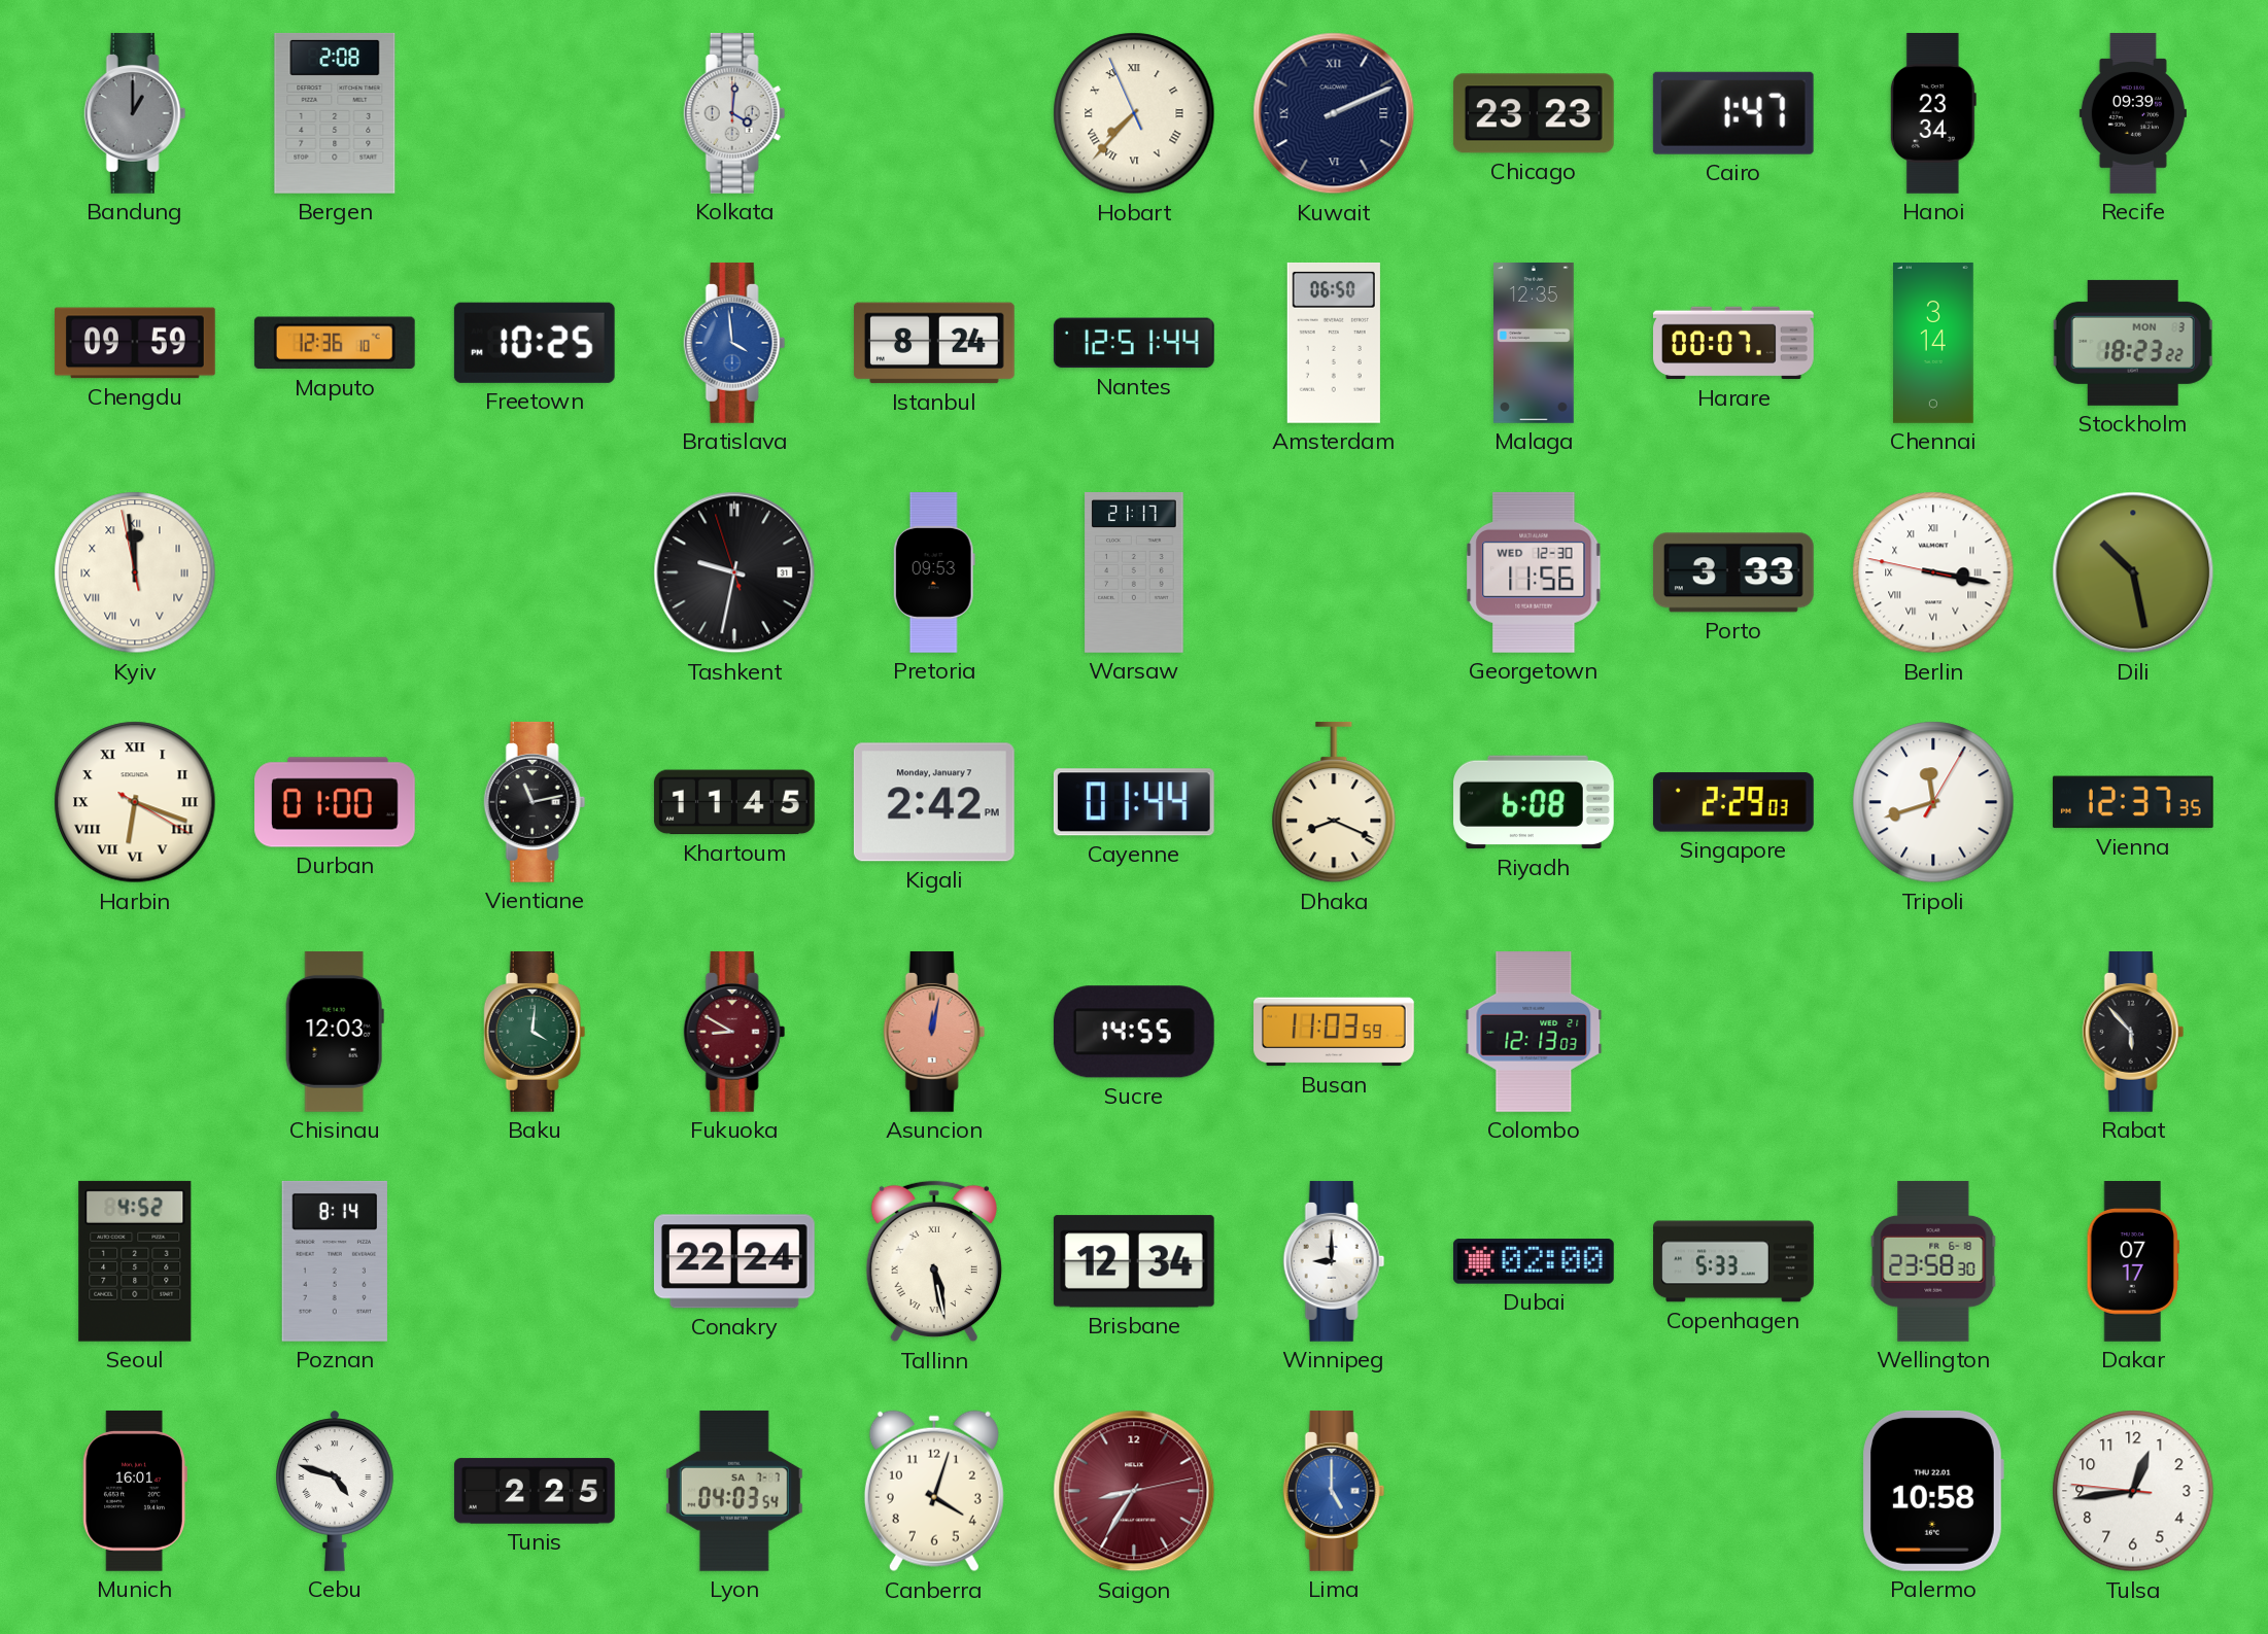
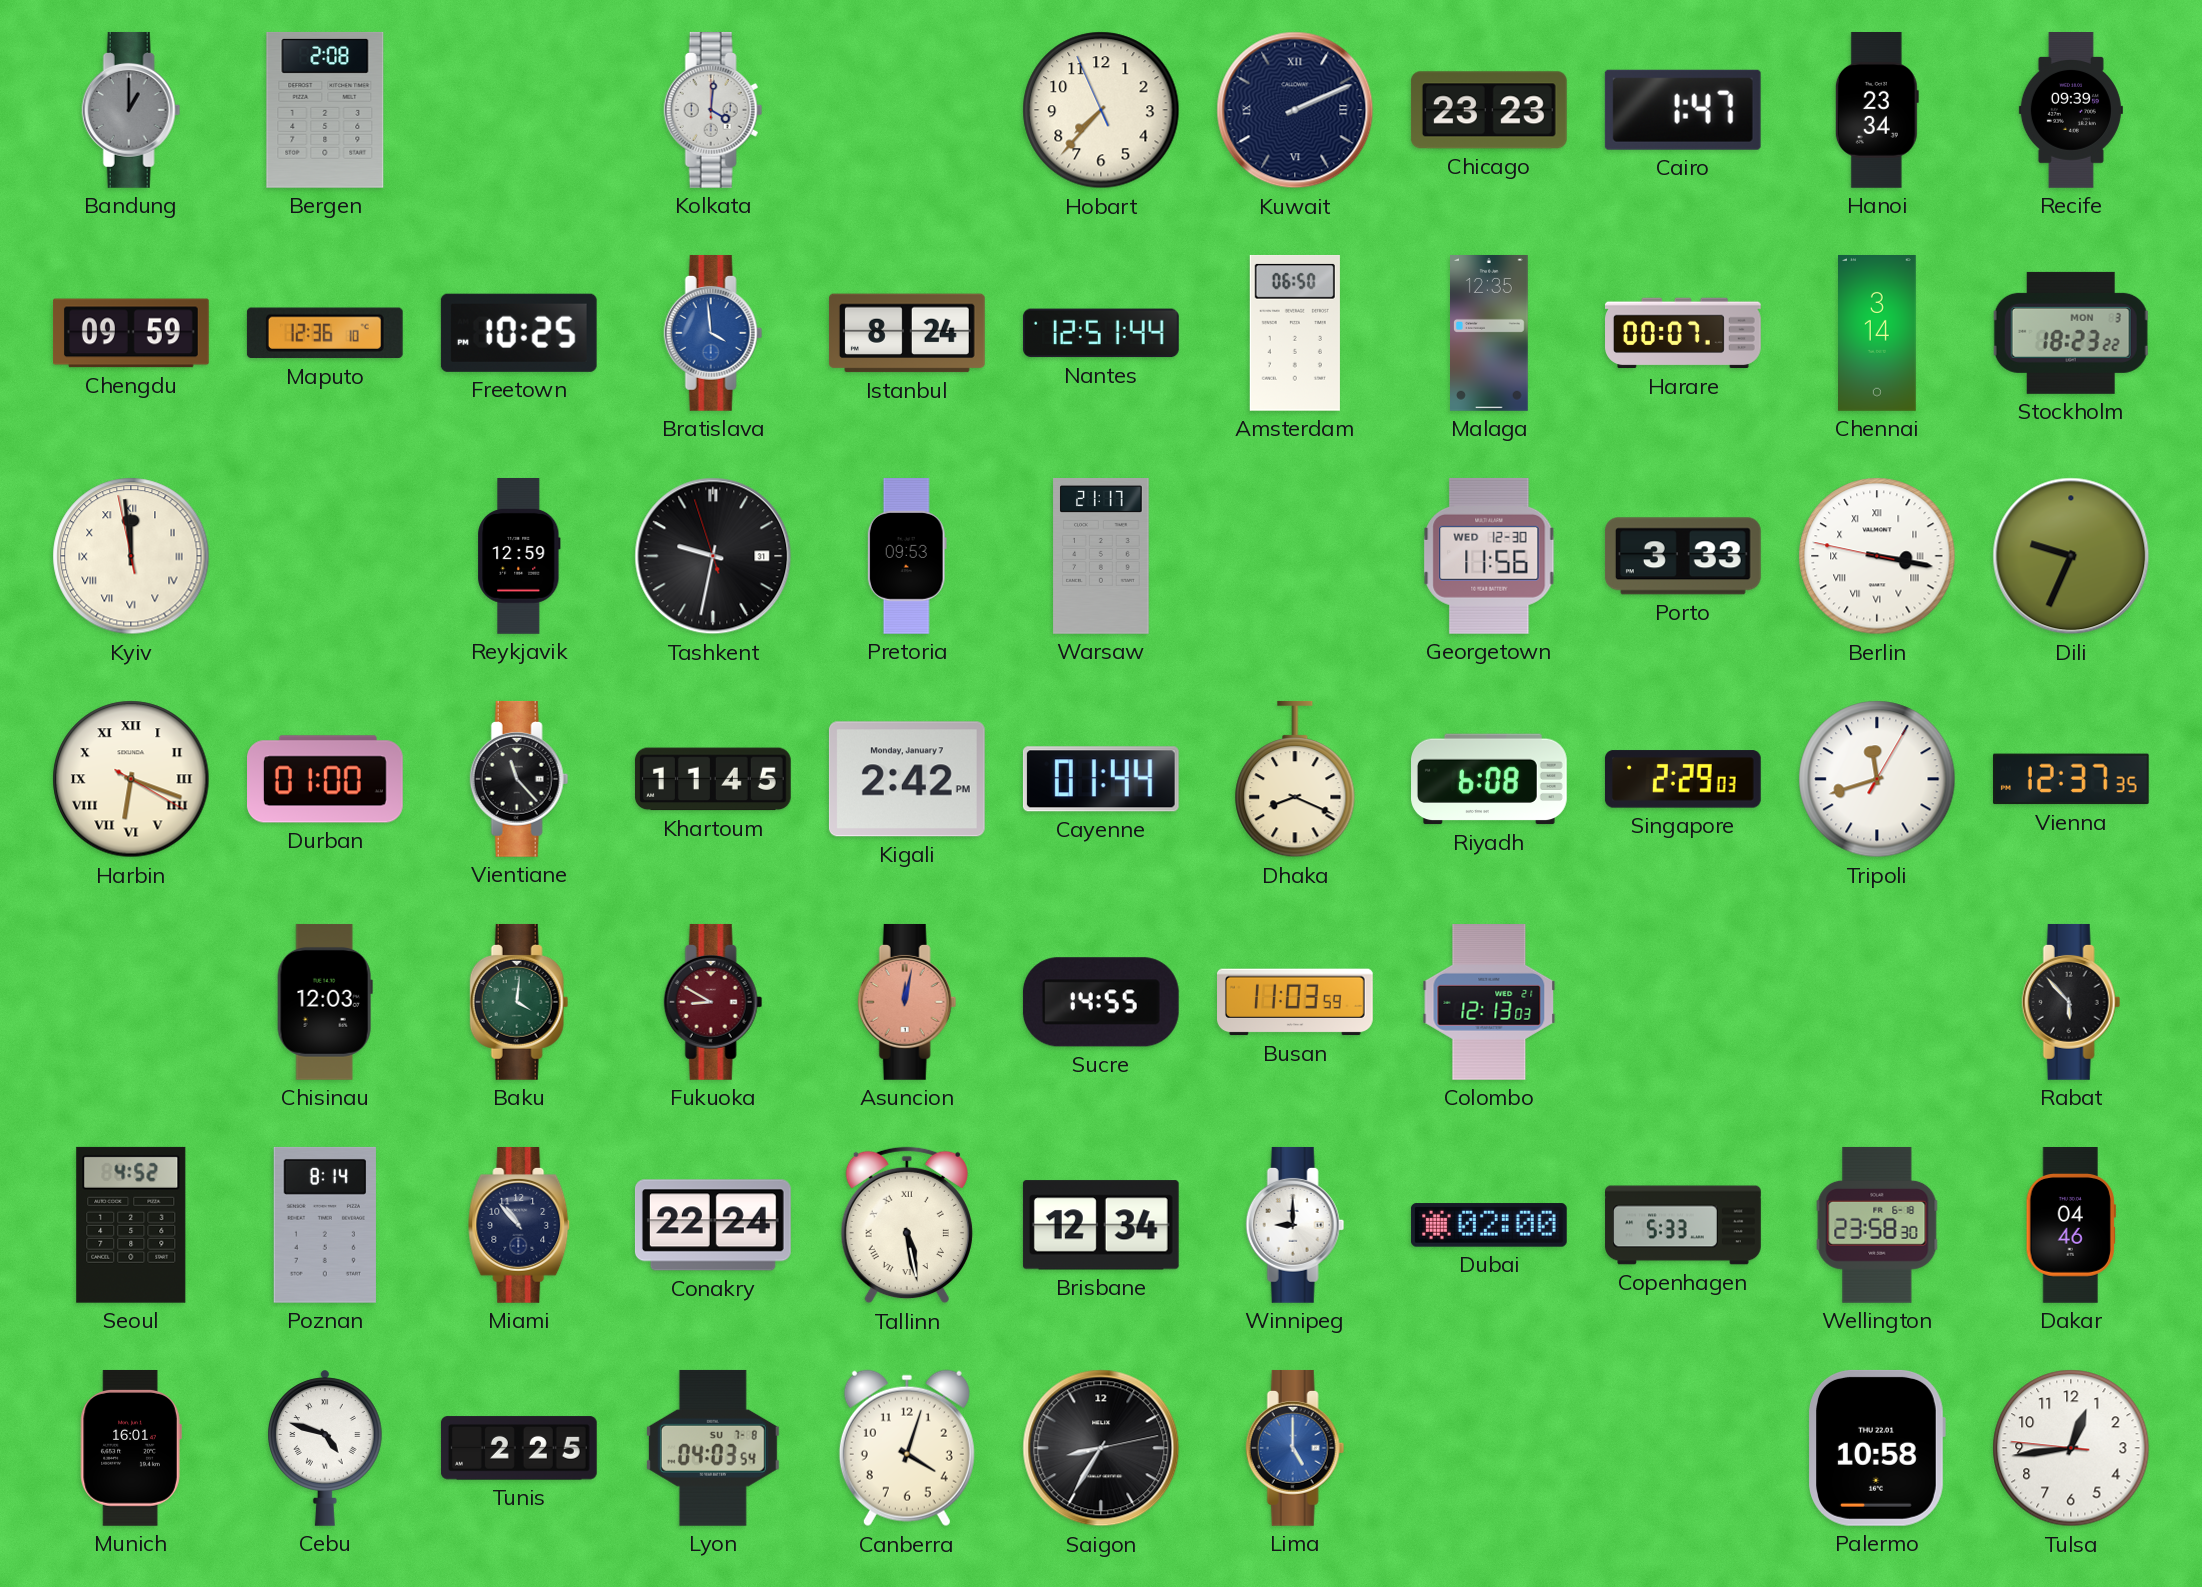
Hobart numerals: Roman -> Arabic
Reykjavik: none -> 12:59
Dili: 10:28 -> 9:34
Vientiane: 11:13 -> 11:23
Miami: none -> 10:53
Dakar: 07:17 -> 04:46
Lyon date: SA 7-7 -> SU 7-8
Saigon dial: burgundy -> black
